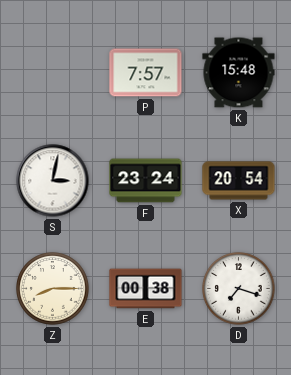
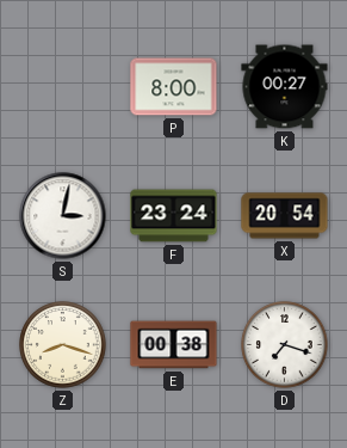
P: 7:57 -> 8:00
K: 15:48 -> 00:27
Z: 8:15 -> 8:18
